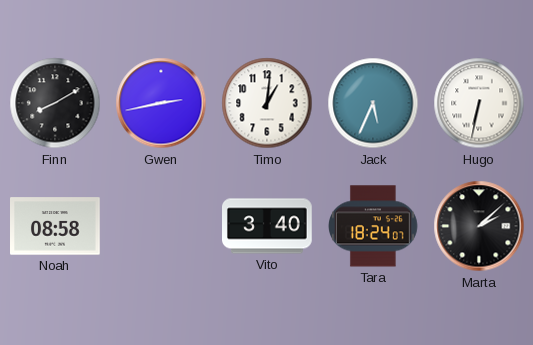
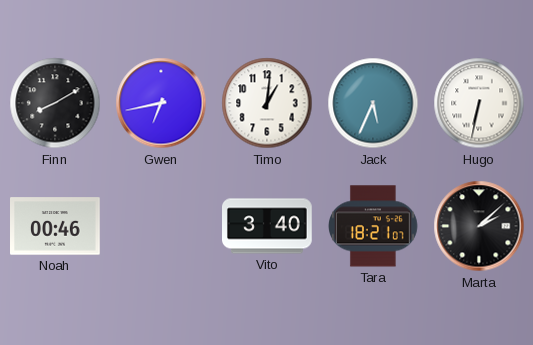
Gwen: 2:43 -> 6:43
Noah: 08:58 -> 00:46
Tara: 18:24 -> 18:21
